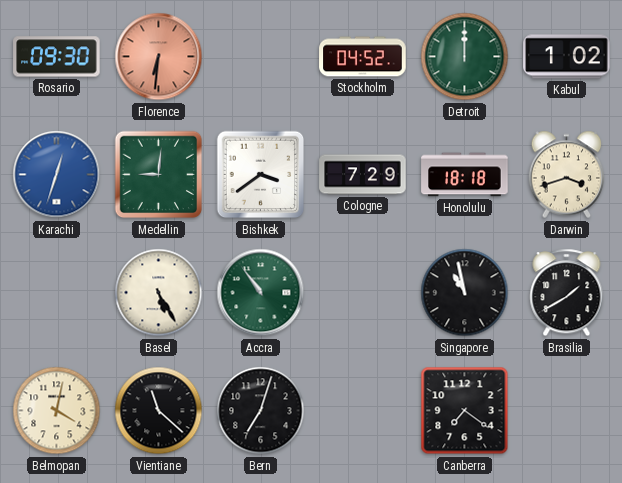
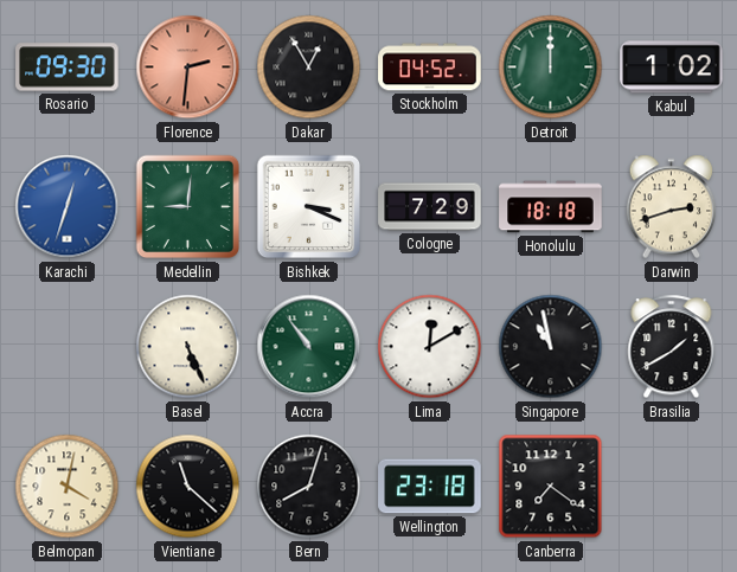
Florence: 6:31 -> 2:31
Dakar: none -> 12:55
Bishkek: 3:39 -> 3:19
Darwin: 3:42 -> 2:42
Basel: 5:25 -> 5:26
Lima: none -> 12:10
Bern: 7:03 -> 8:03
Wellington: none -> 23:18
